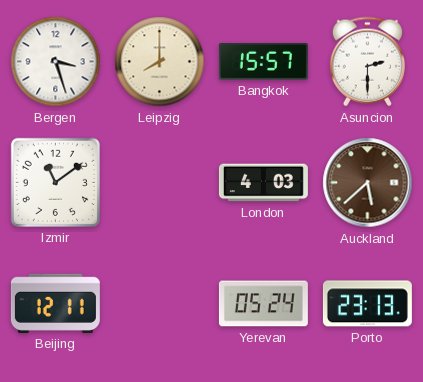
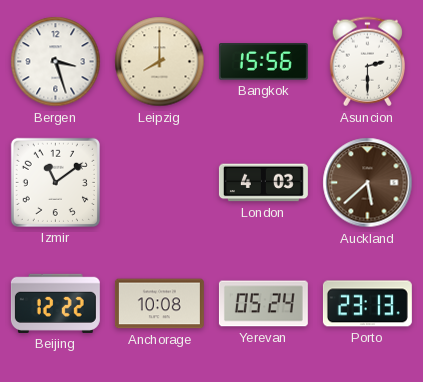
Bangkok: 15:57 -> 15:56
Beijing: 12:11 -> 12:22
Anchorage: none -> 10:08
